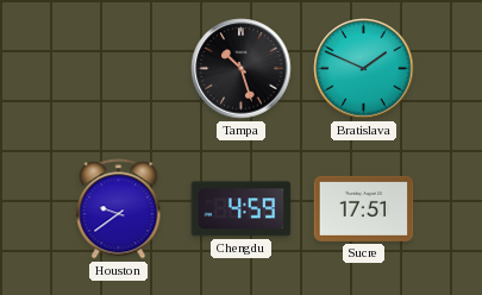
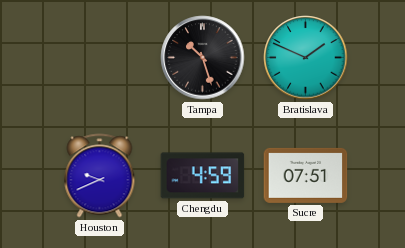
Houston: 9:39 -> 9:41
Sucre: 17:51 -> 07:51
